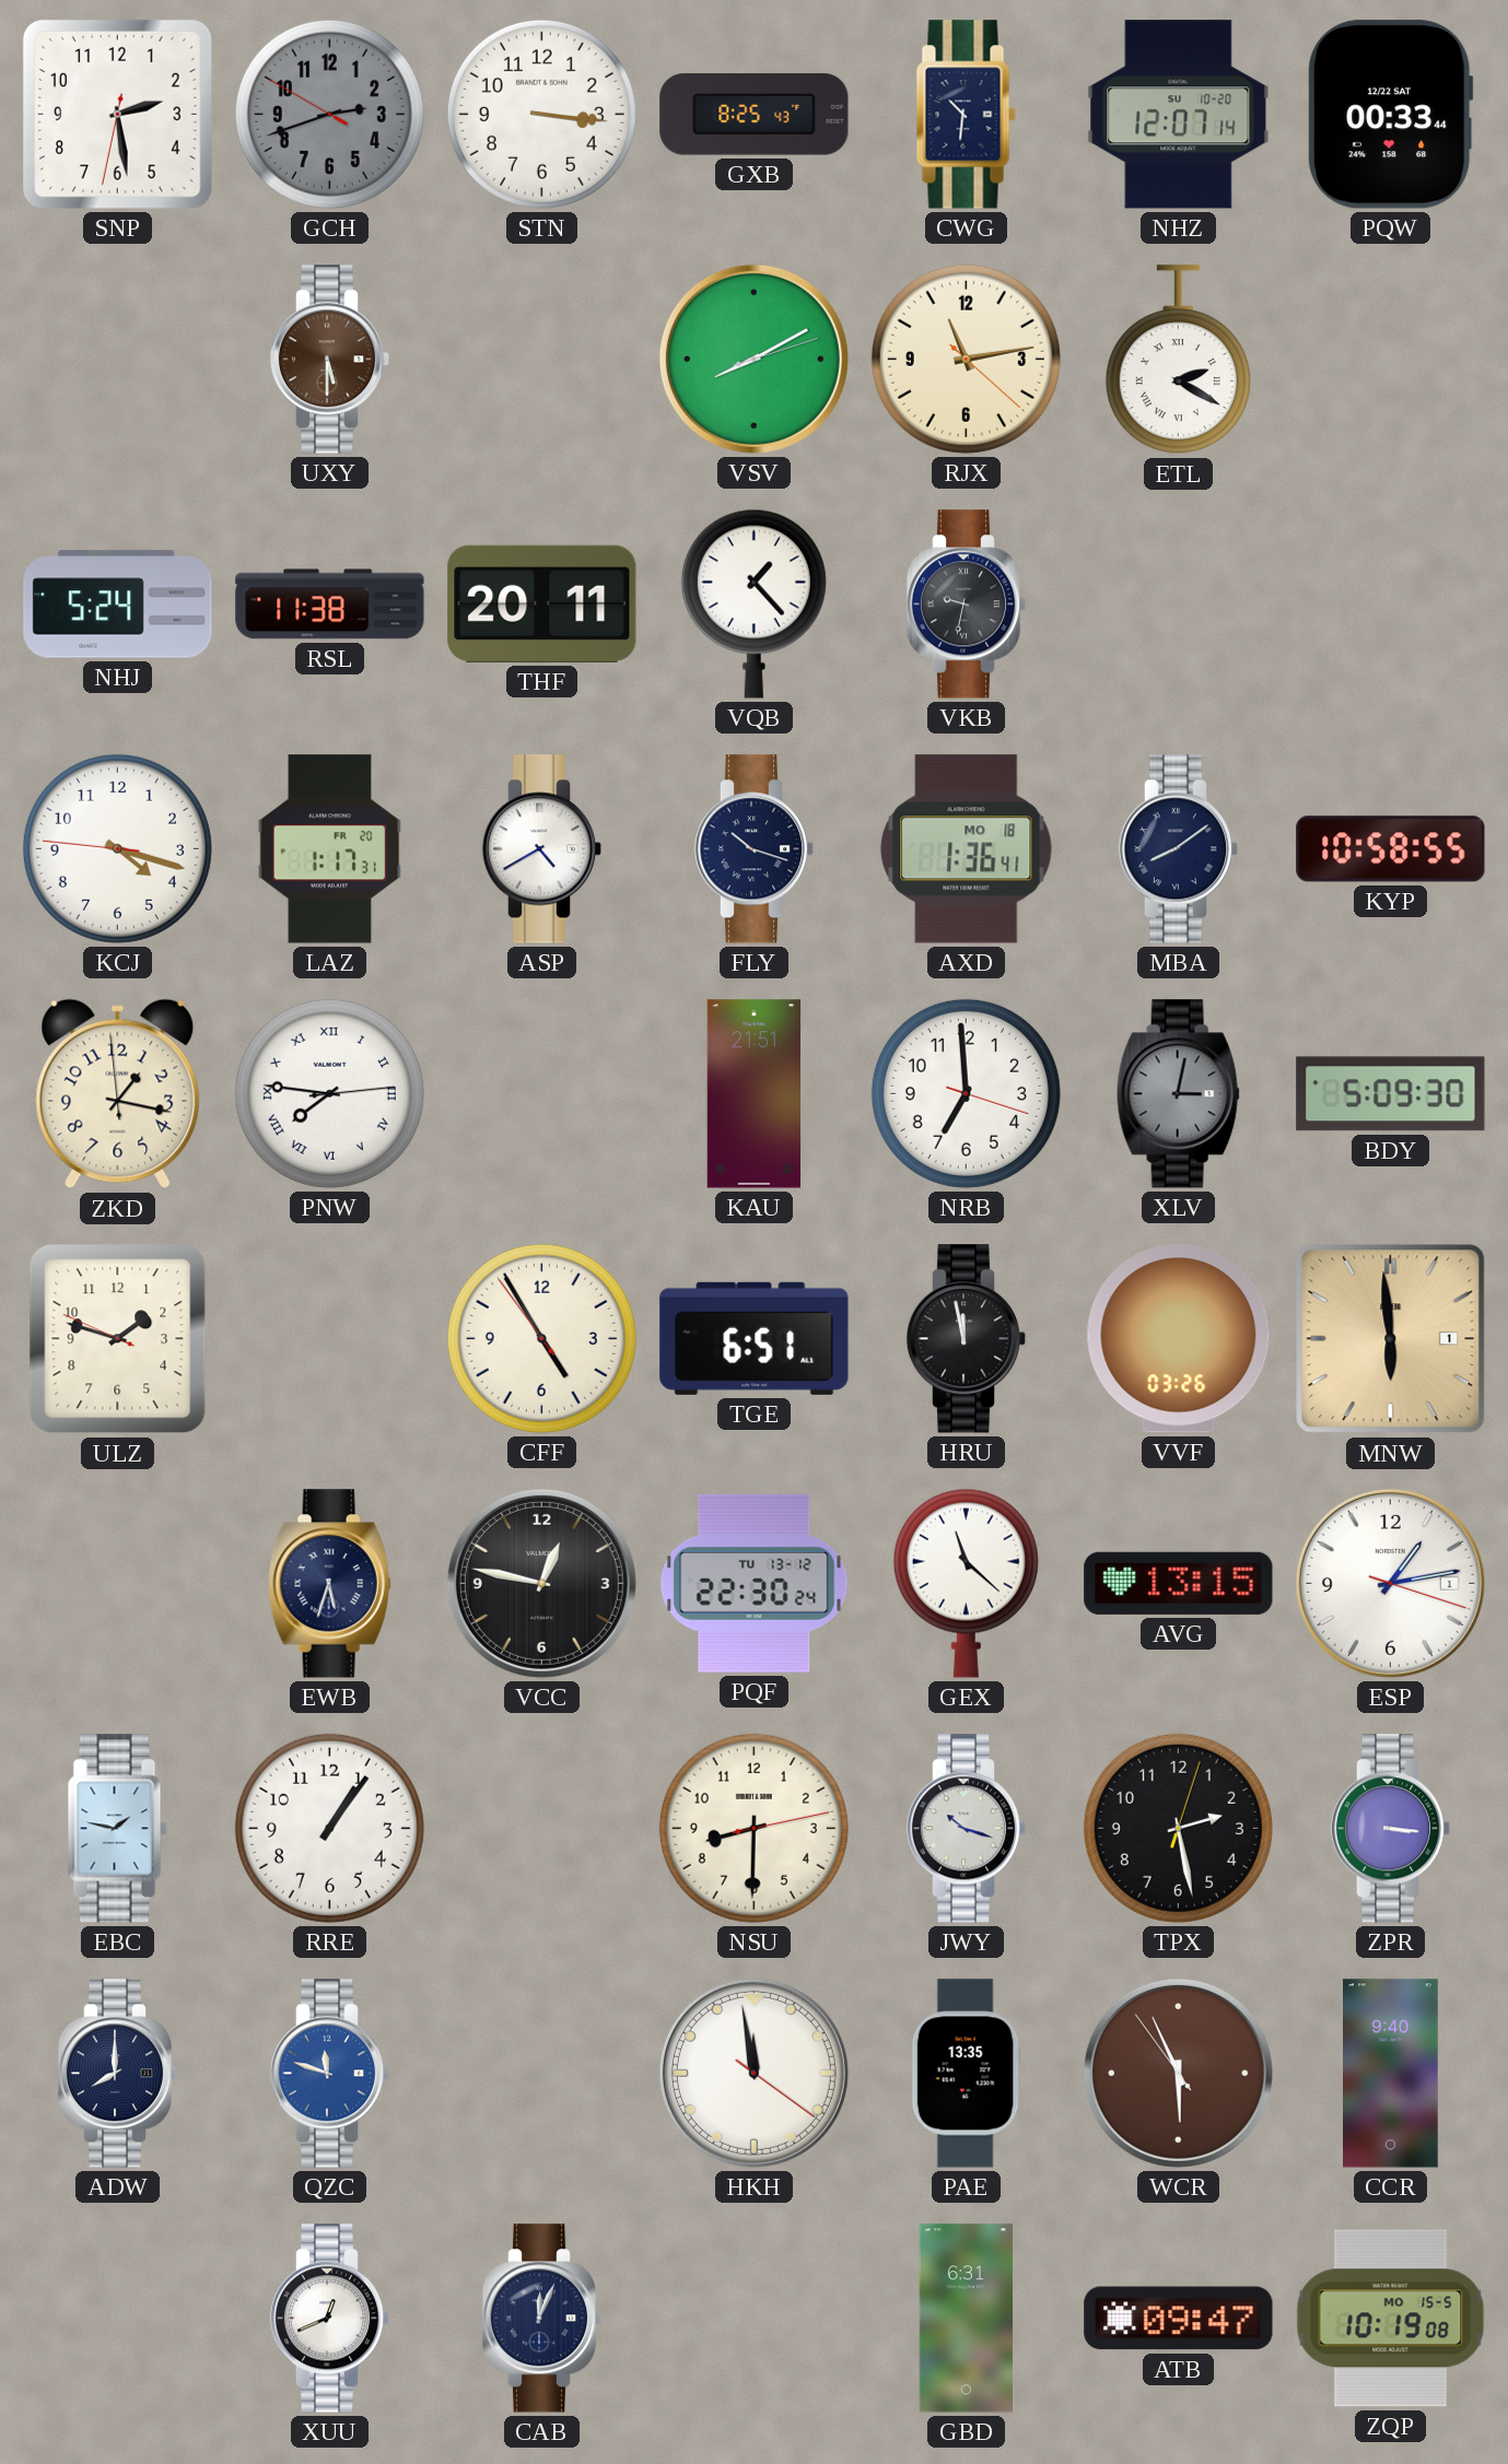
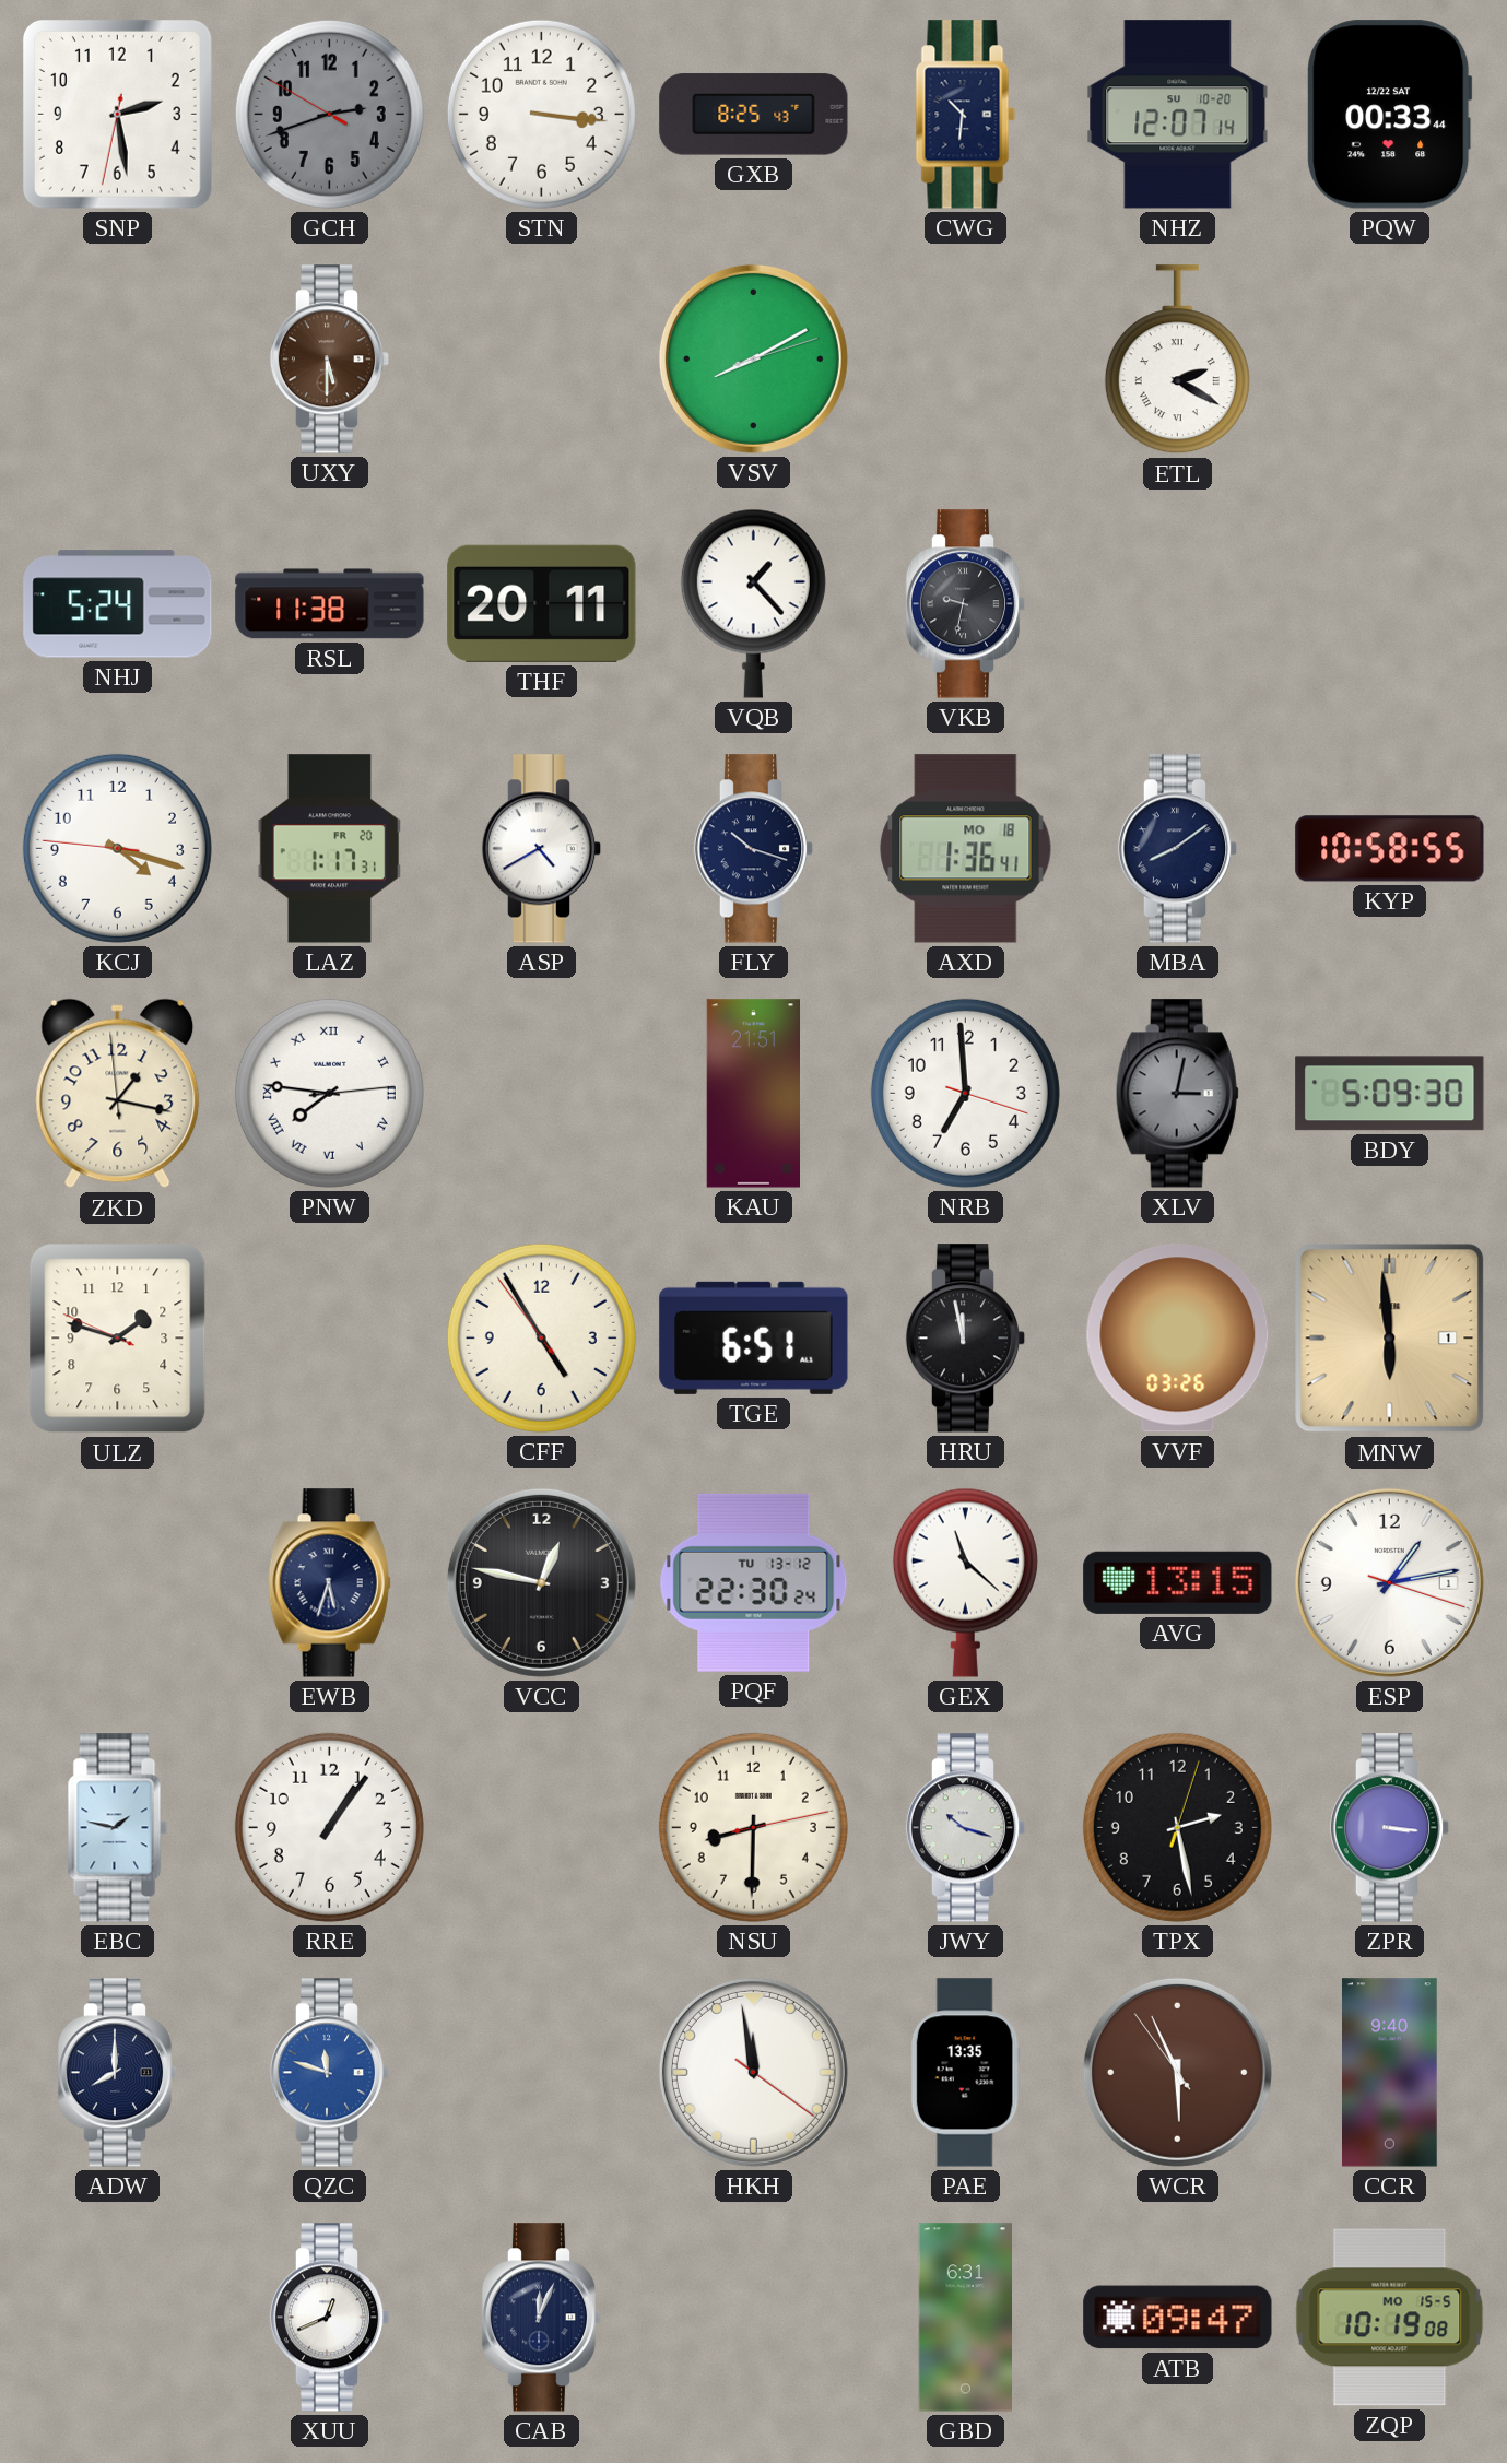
RJX: 11:13 -> none
